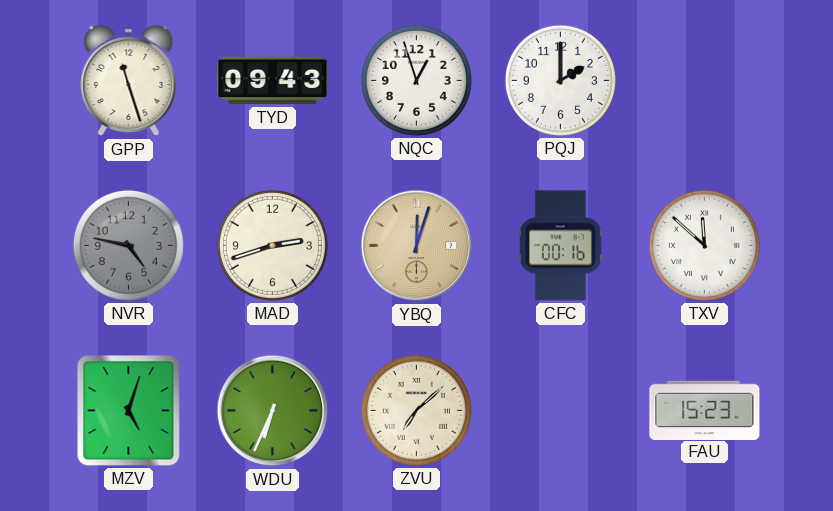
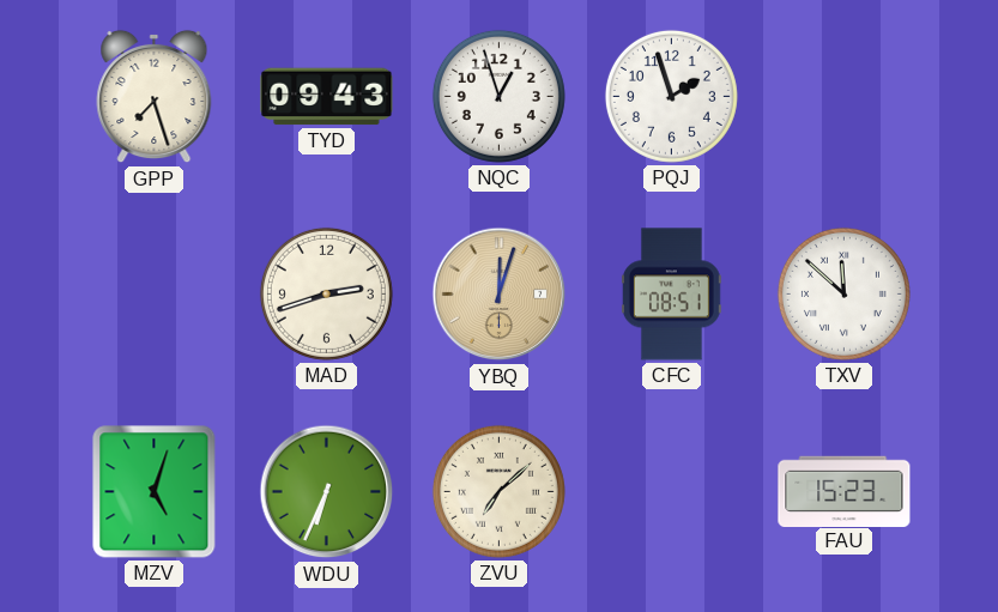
GPP: 11:27 -> 7:27
PQJ: 2:00 -> 1:57
NVR: 4:47 -> none
CFC: 00:16 -> 08:51
